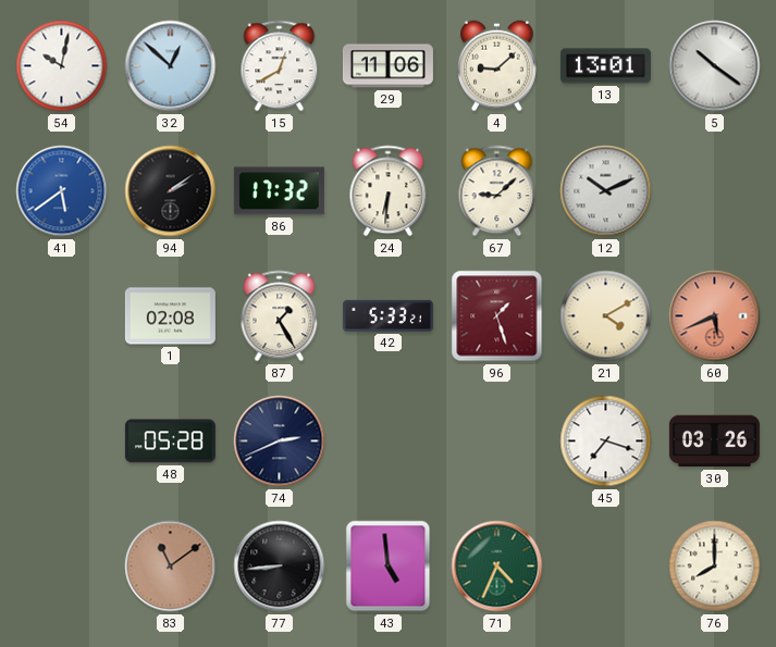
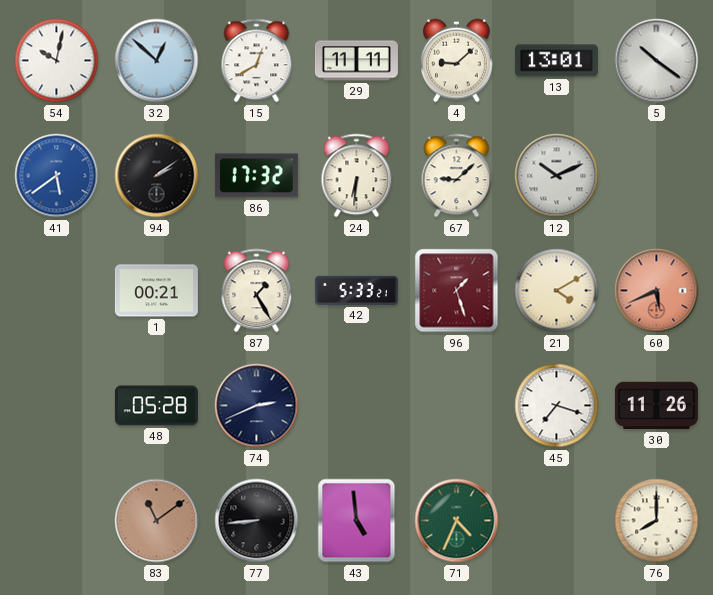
29: 11:06 -> 11:11
1: 02:08 -> 00:21
30: 03:26 -> 11:26
